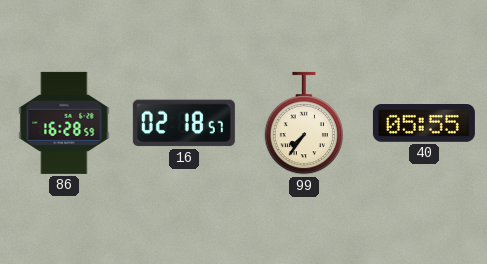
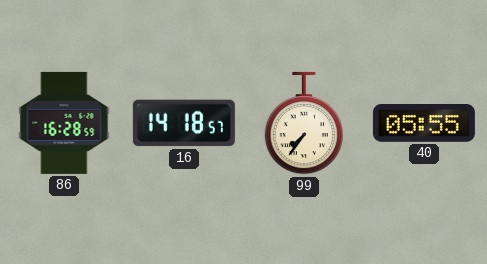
16: 02:18 -> 14:18
